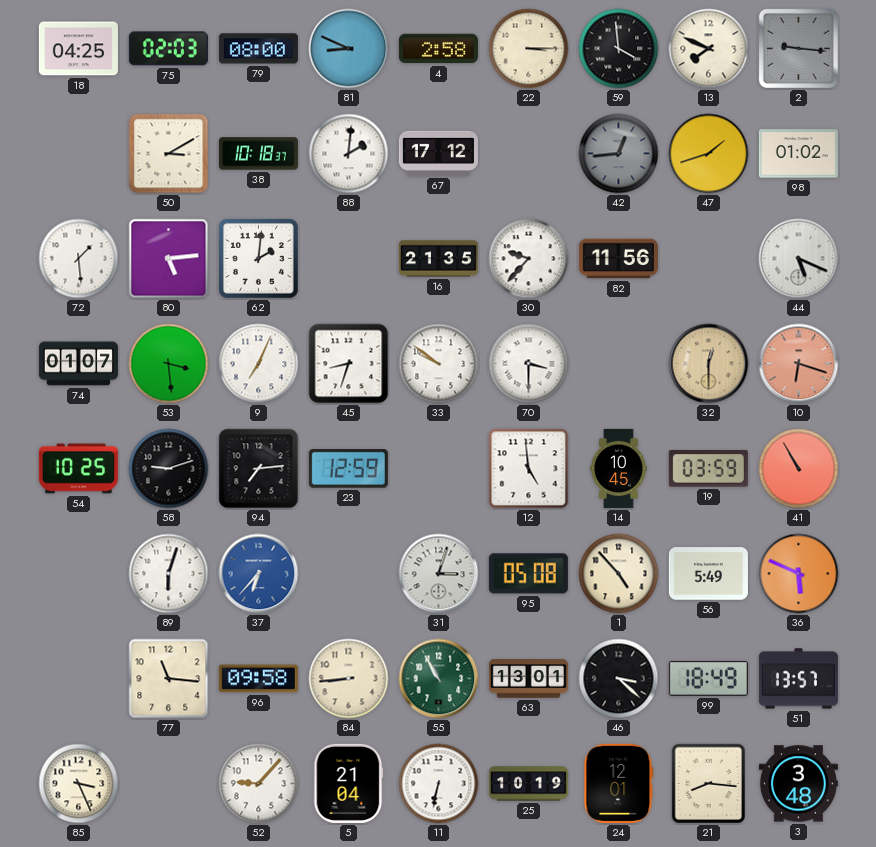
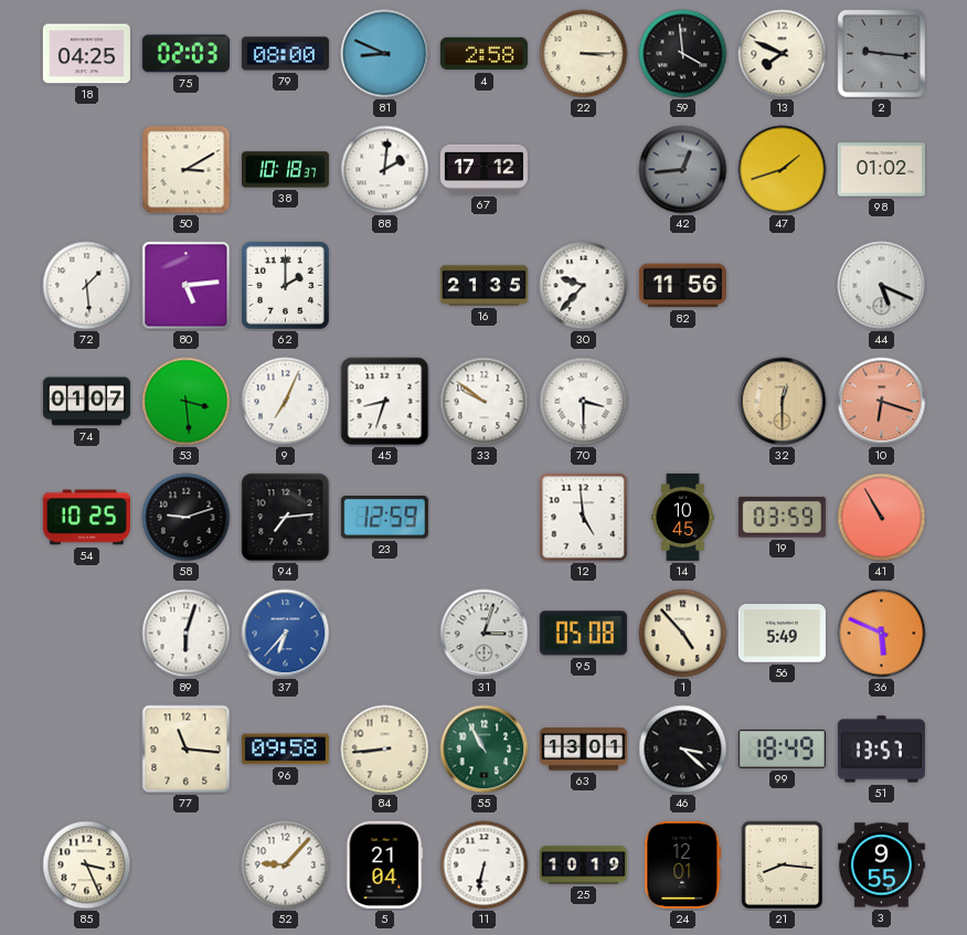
62: 2:01 -> 2:00
3: 3:48 -> 9:55
